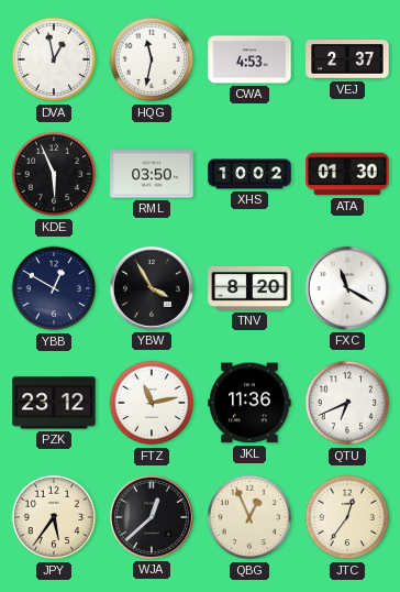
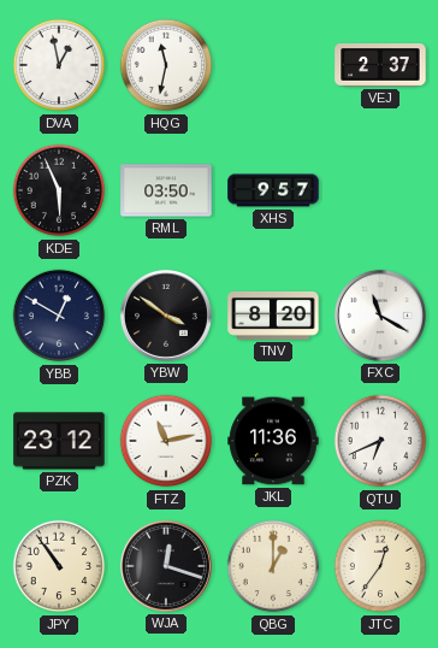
CWA: 4:53 -> none
XHS: 10:02 -> 9:57
ATA: 01:30 -> none
YBW: 3:55 -> 3:51
JPY: 5:36 -> 10:54
WJA: 12:38 -> 12:18
QBG: 12:56 -> 1:00
